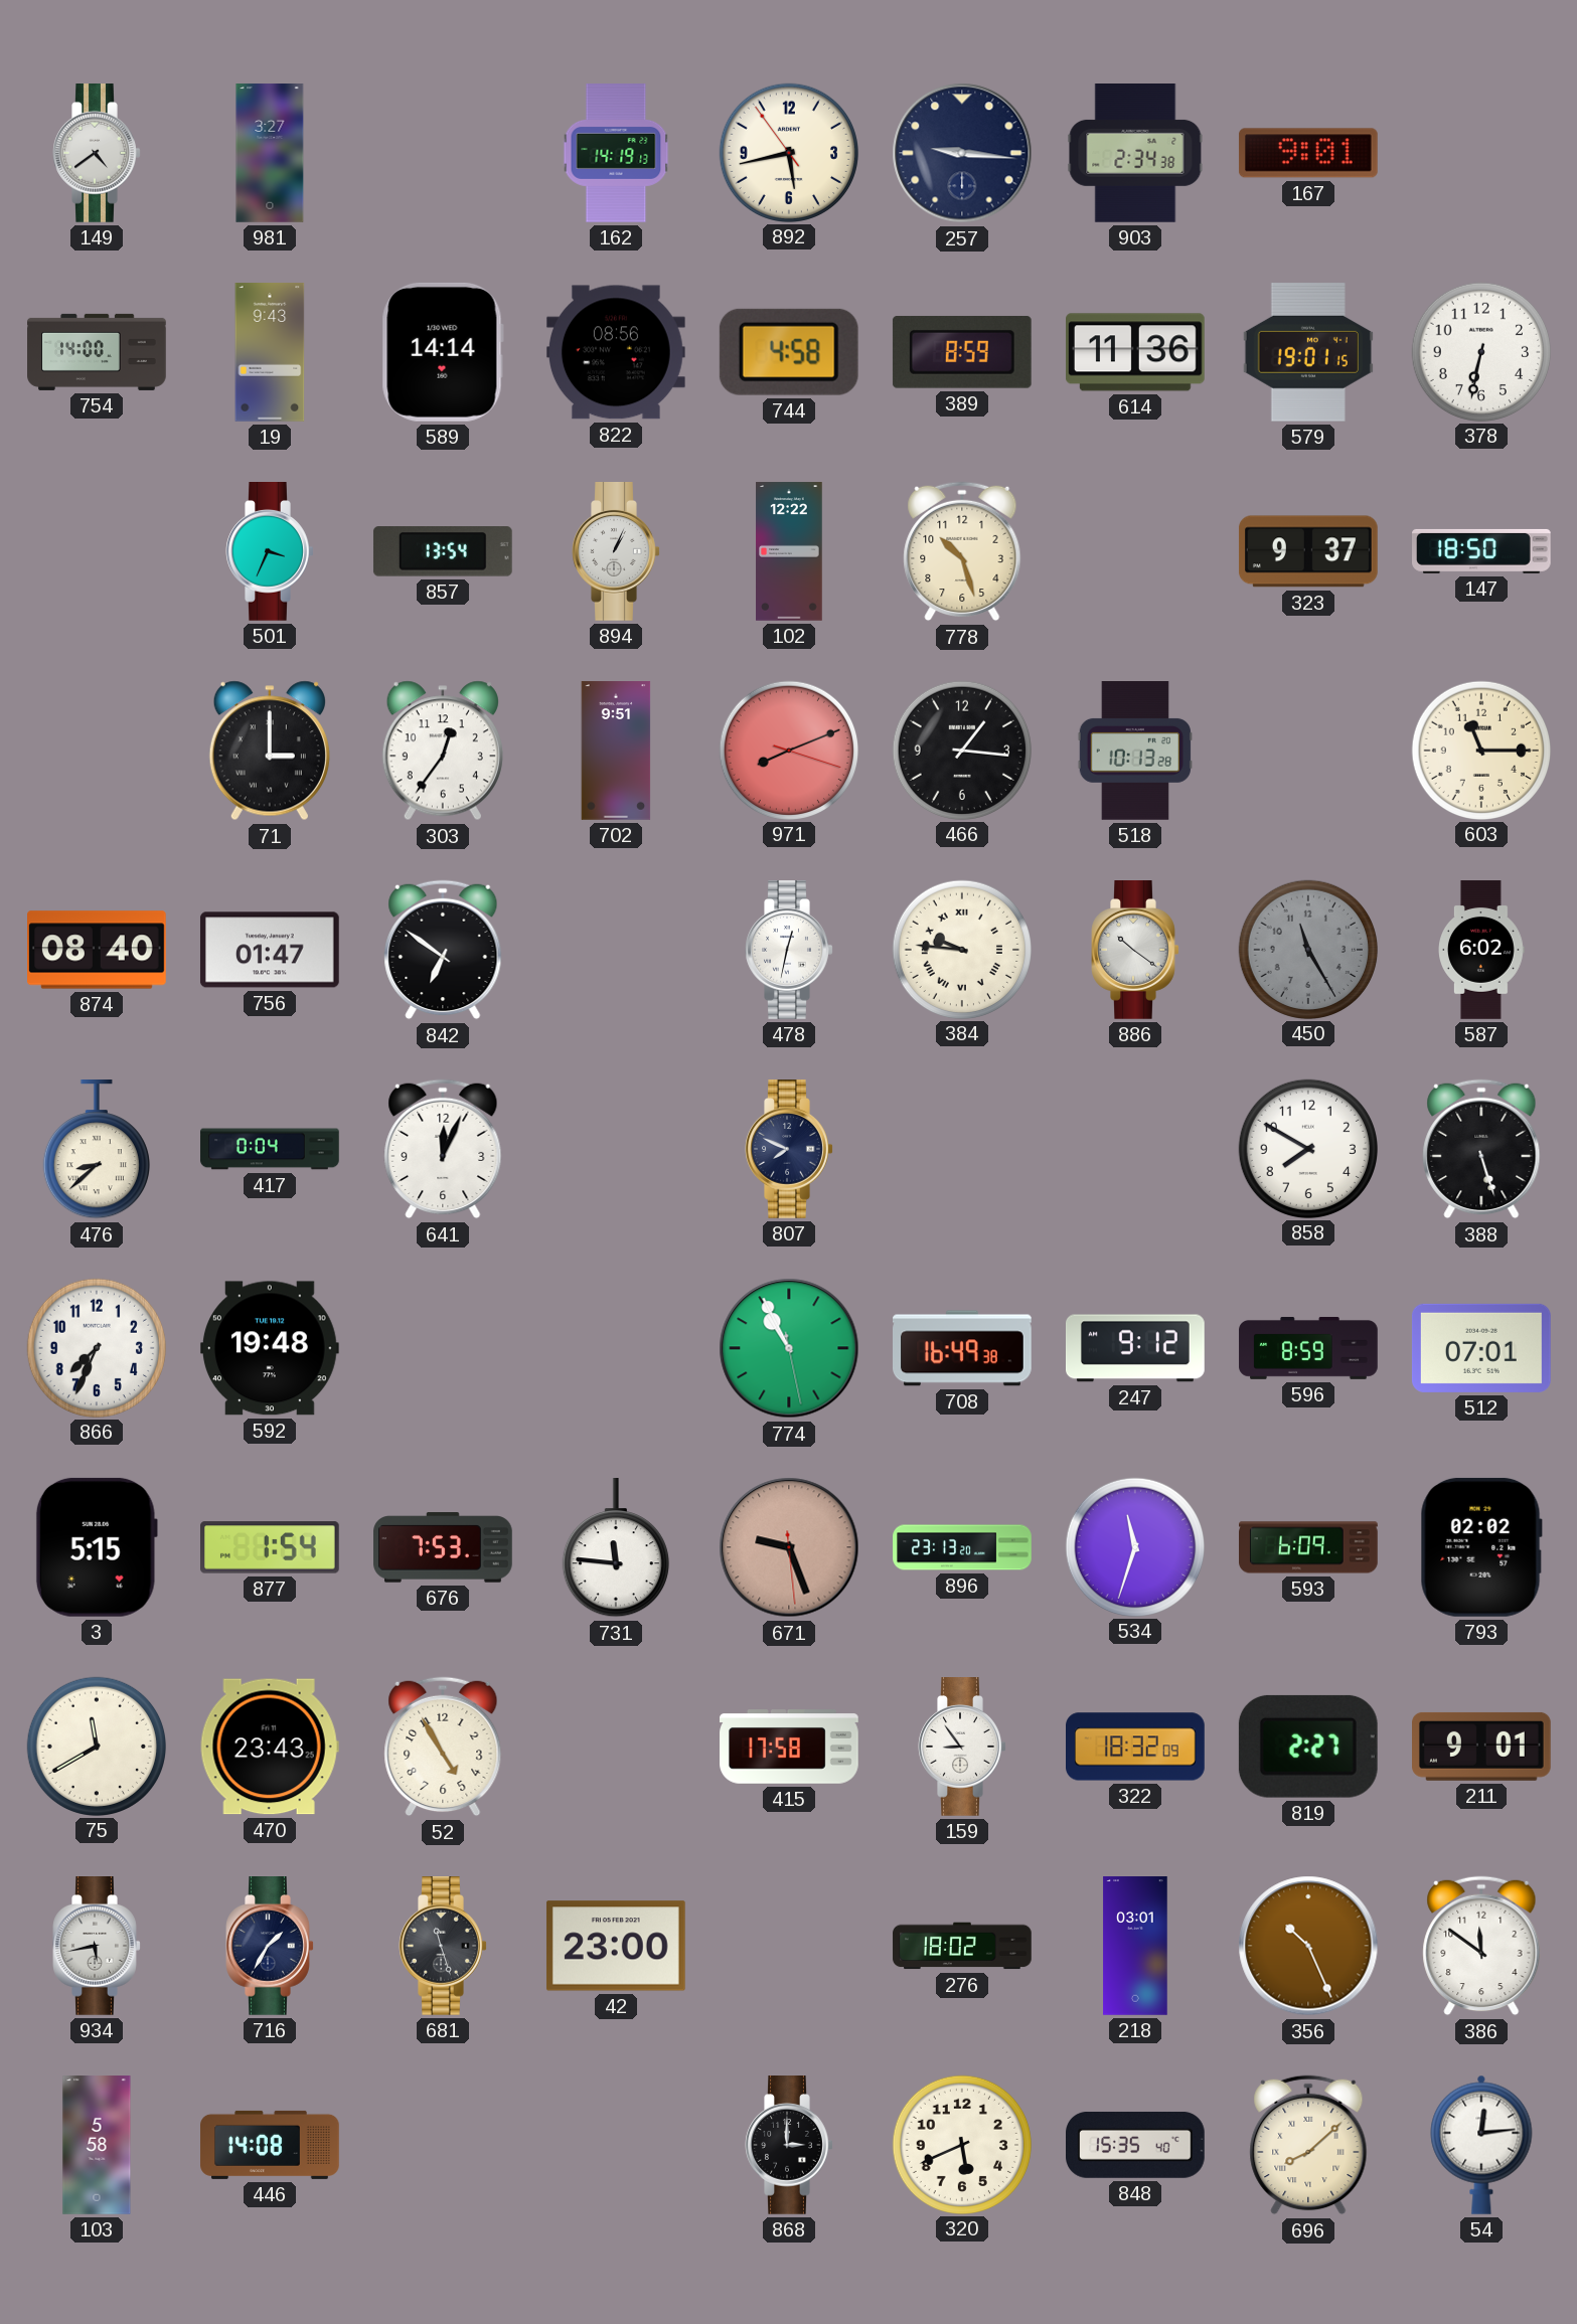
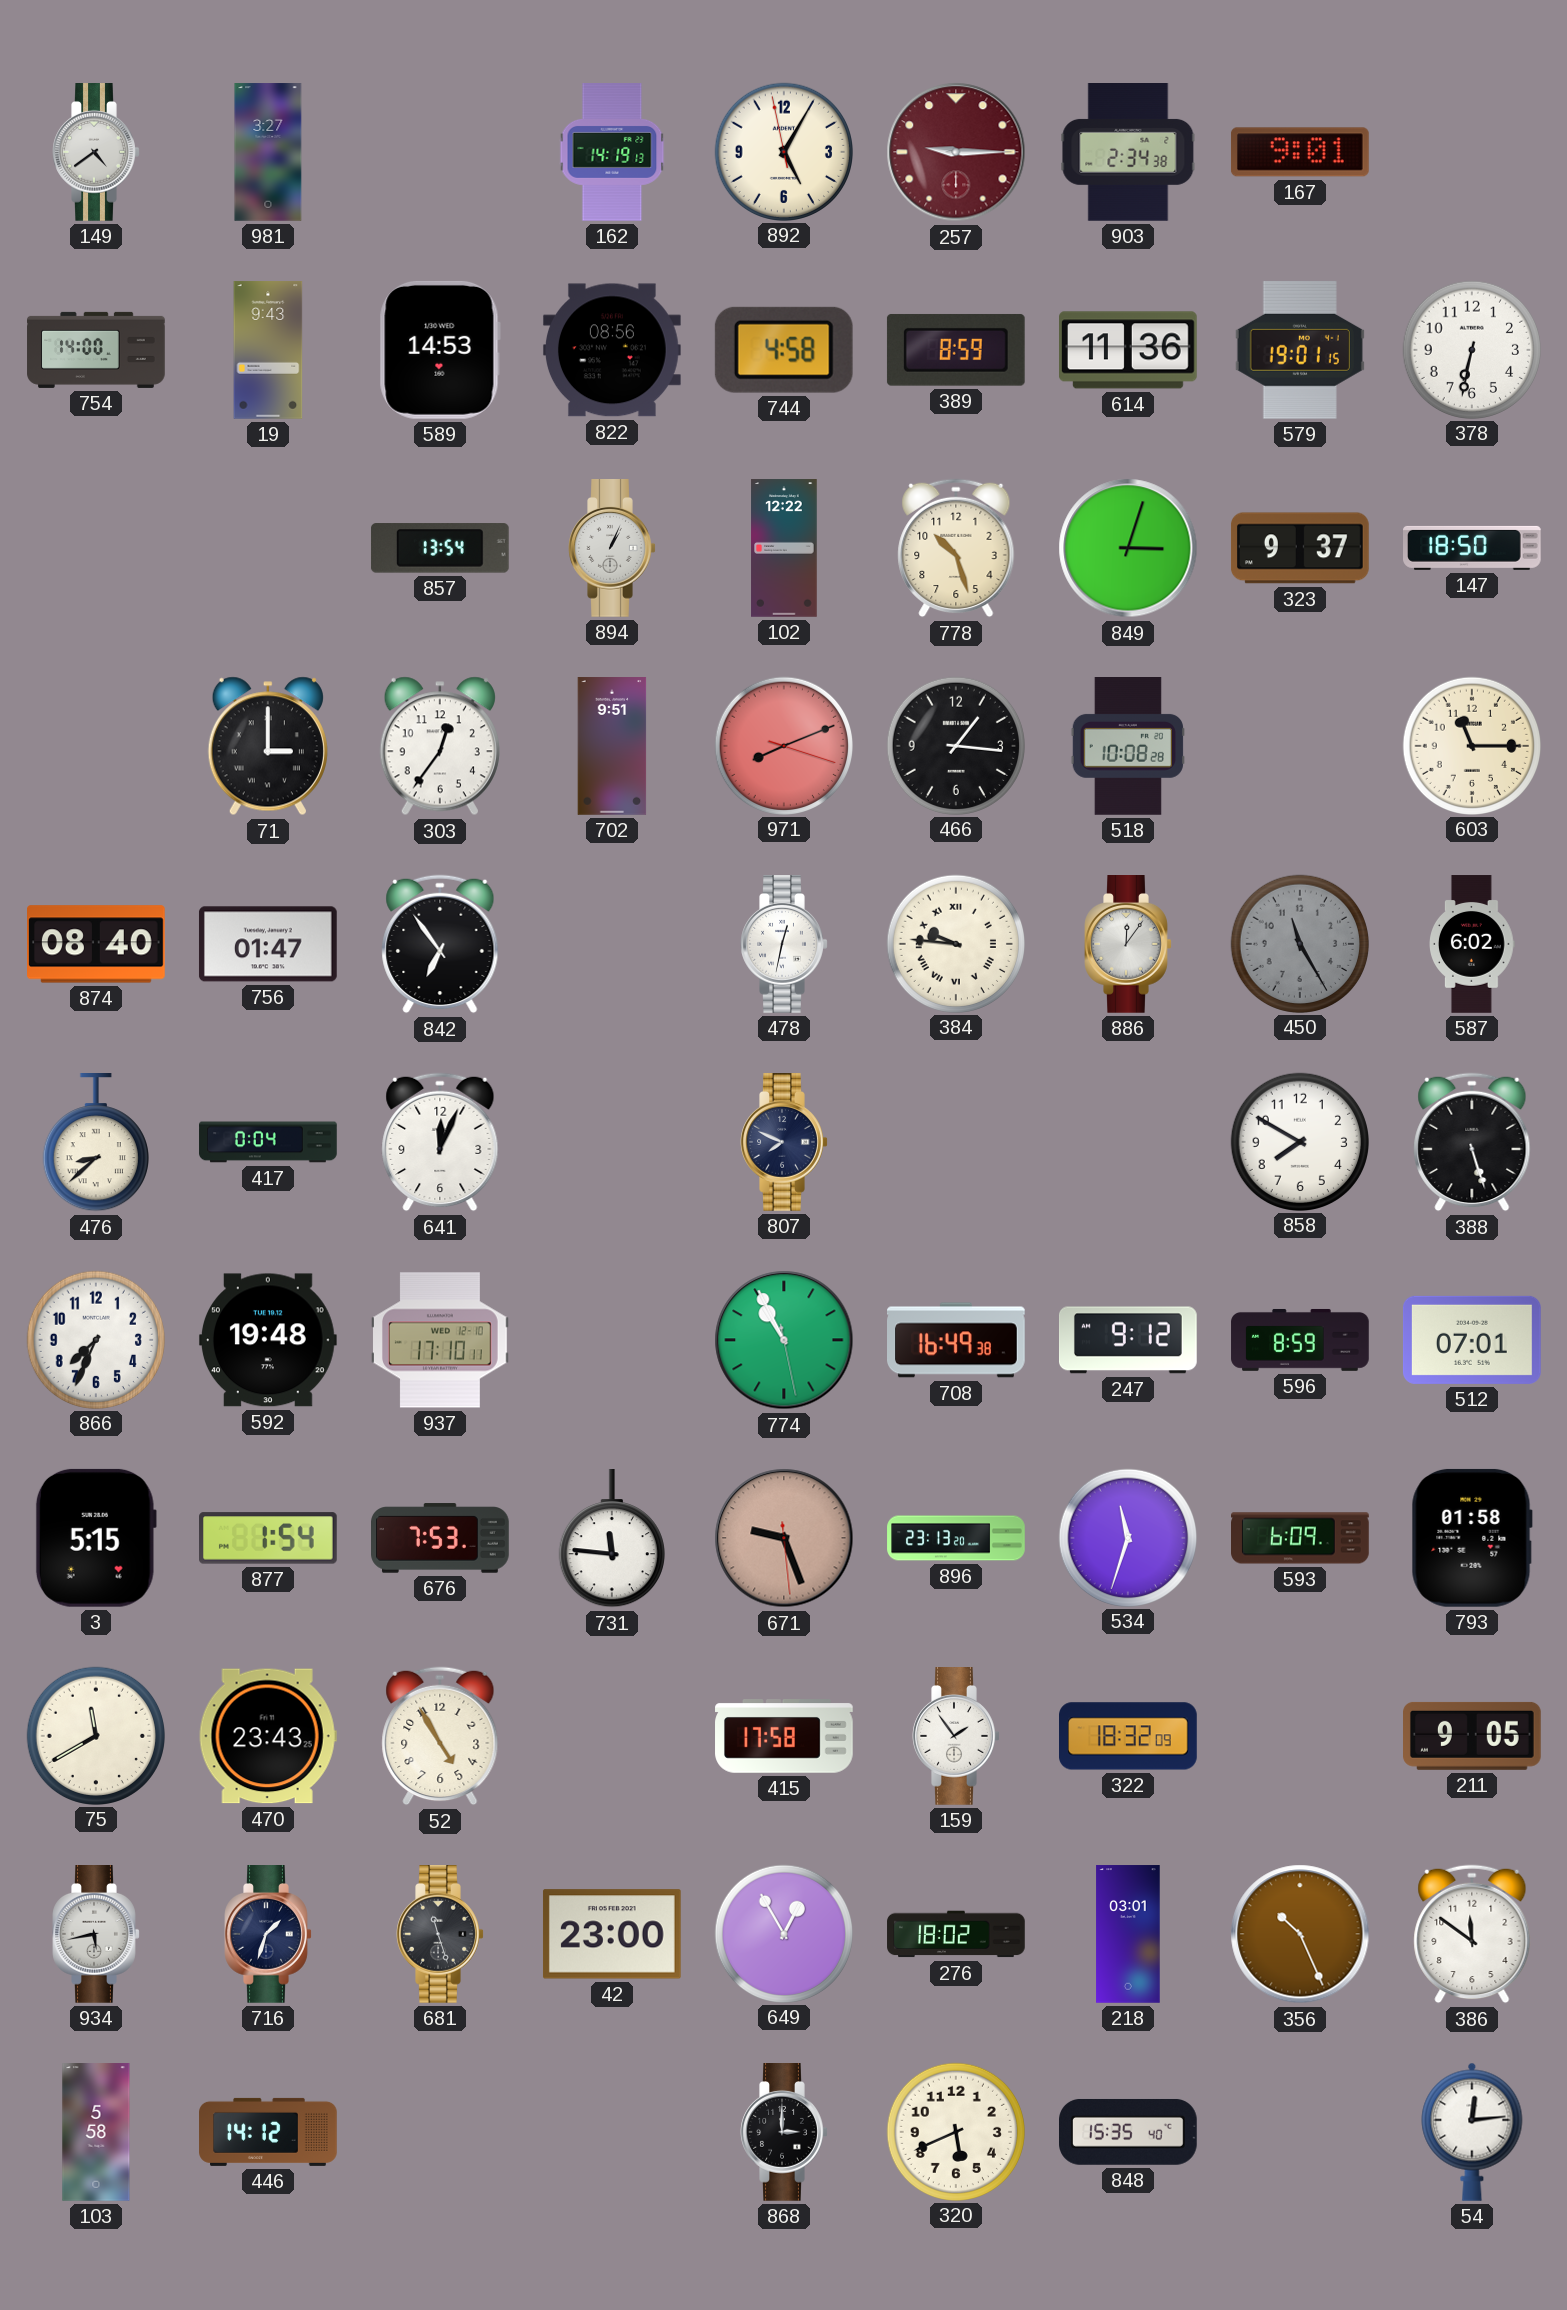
892: 5:42 -> 5:04
257: 9:16 -> 9:15
257 dial: navy -> burgundy
589: 14:14 -> 14:53
501: 3:34 -> none
849: none -> 3:03
518: 10:13 -> 10:08
842: 6:51 -> 6:54
886: 10:21 -> 12:06
937: none -> 17:10
793: 02:02 -> 01:58
159: 8:54 -> 1:54
819: 2:27 -> none
211: 9:01 -> 9:05
716: 1:35 -> 1:33
649: none -> 12:55
446: 14:08 -> 14:12
696: 8:08 -> none
